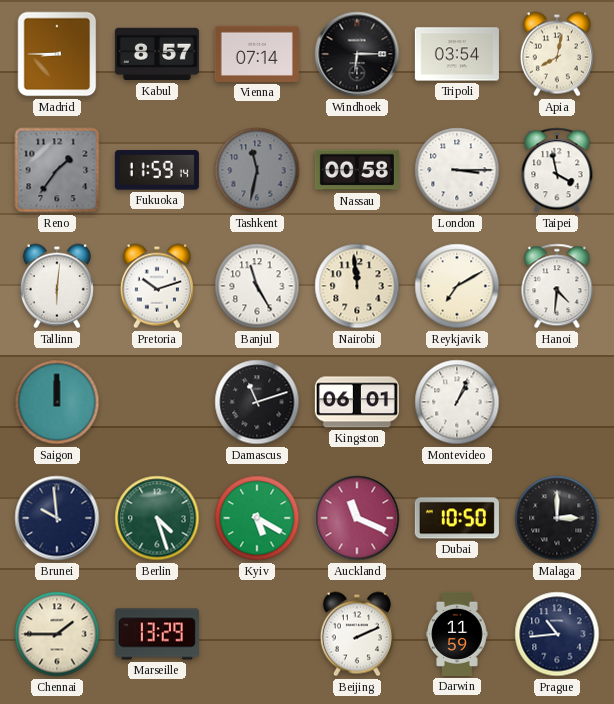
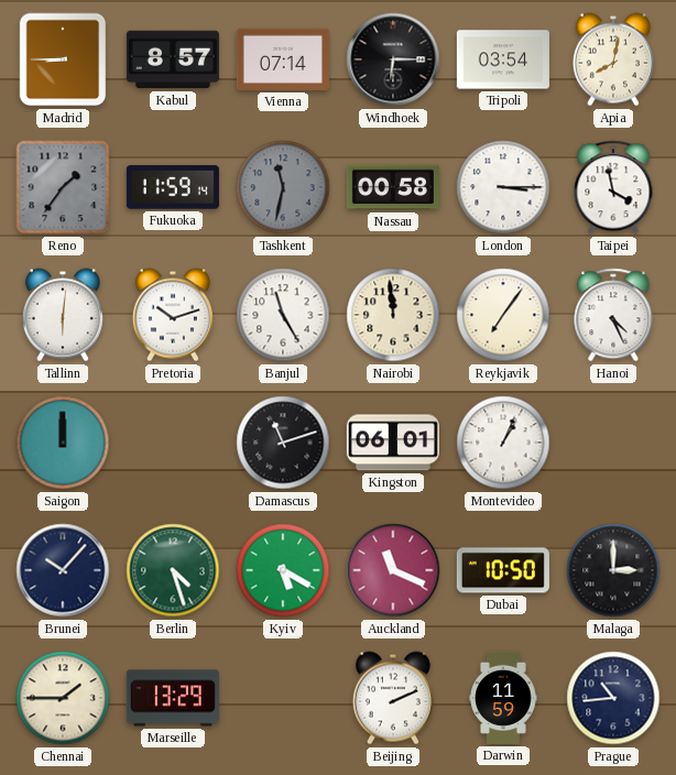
Reykjavik: 7:10 -> 7:06
Hanoi: 4:31 -> 4:26
Brunei: 9:59 -> 10:07
